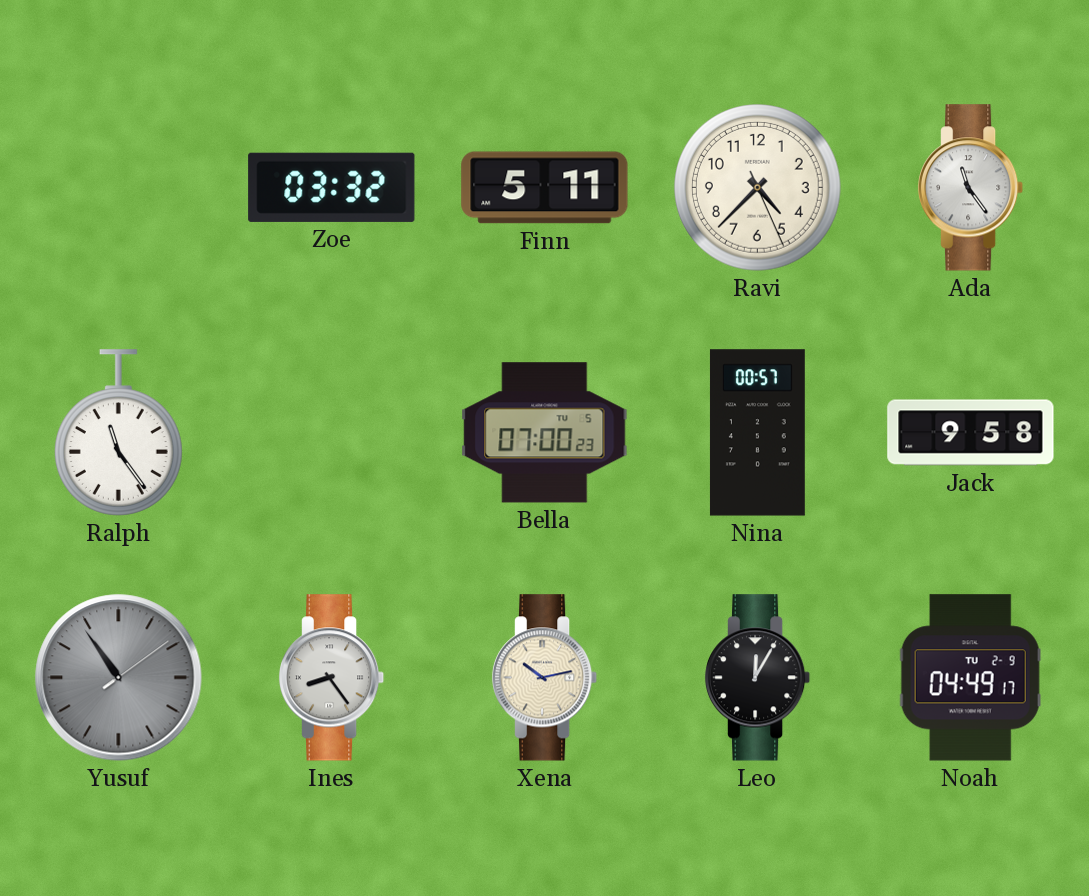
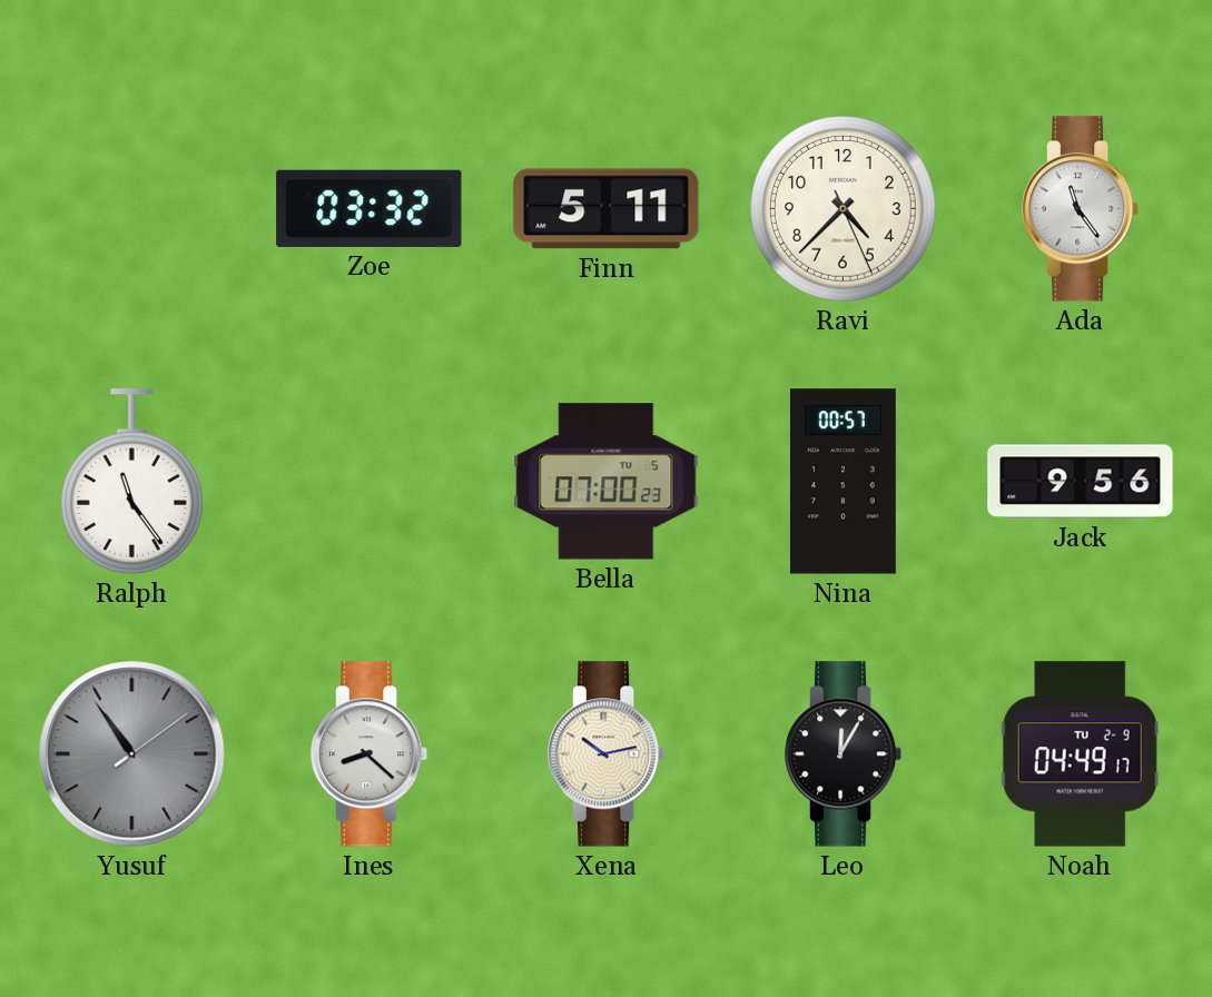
Jack: 9:58 -> 9:56
Ines: 8:24 -> 8:22
